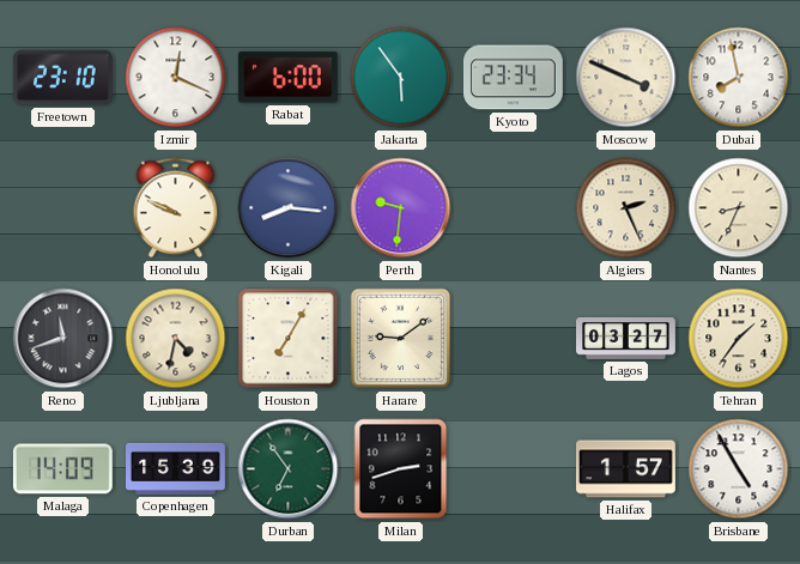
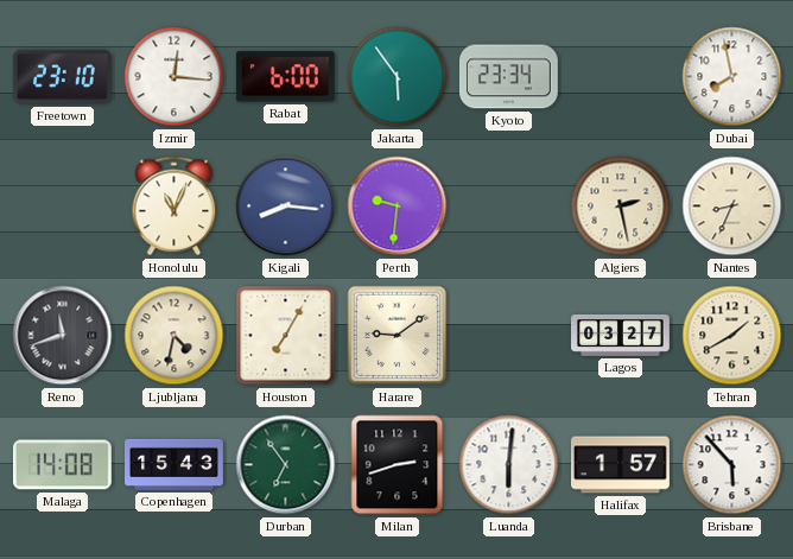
Izmir: 12:19 -> 12:16
Moscow: 3:49 -> none
Honolulu: 9:49 -> 11:04
Algiers: 2:26 -> 2:28
Tehran: 1:36 -> 1:40
Malaga: 14:09 -> 14:08
Copenhagen: 15:39 -> 15:43
Luanda: none -> 6:01
Brisbane: 4:55 -> 5:53
